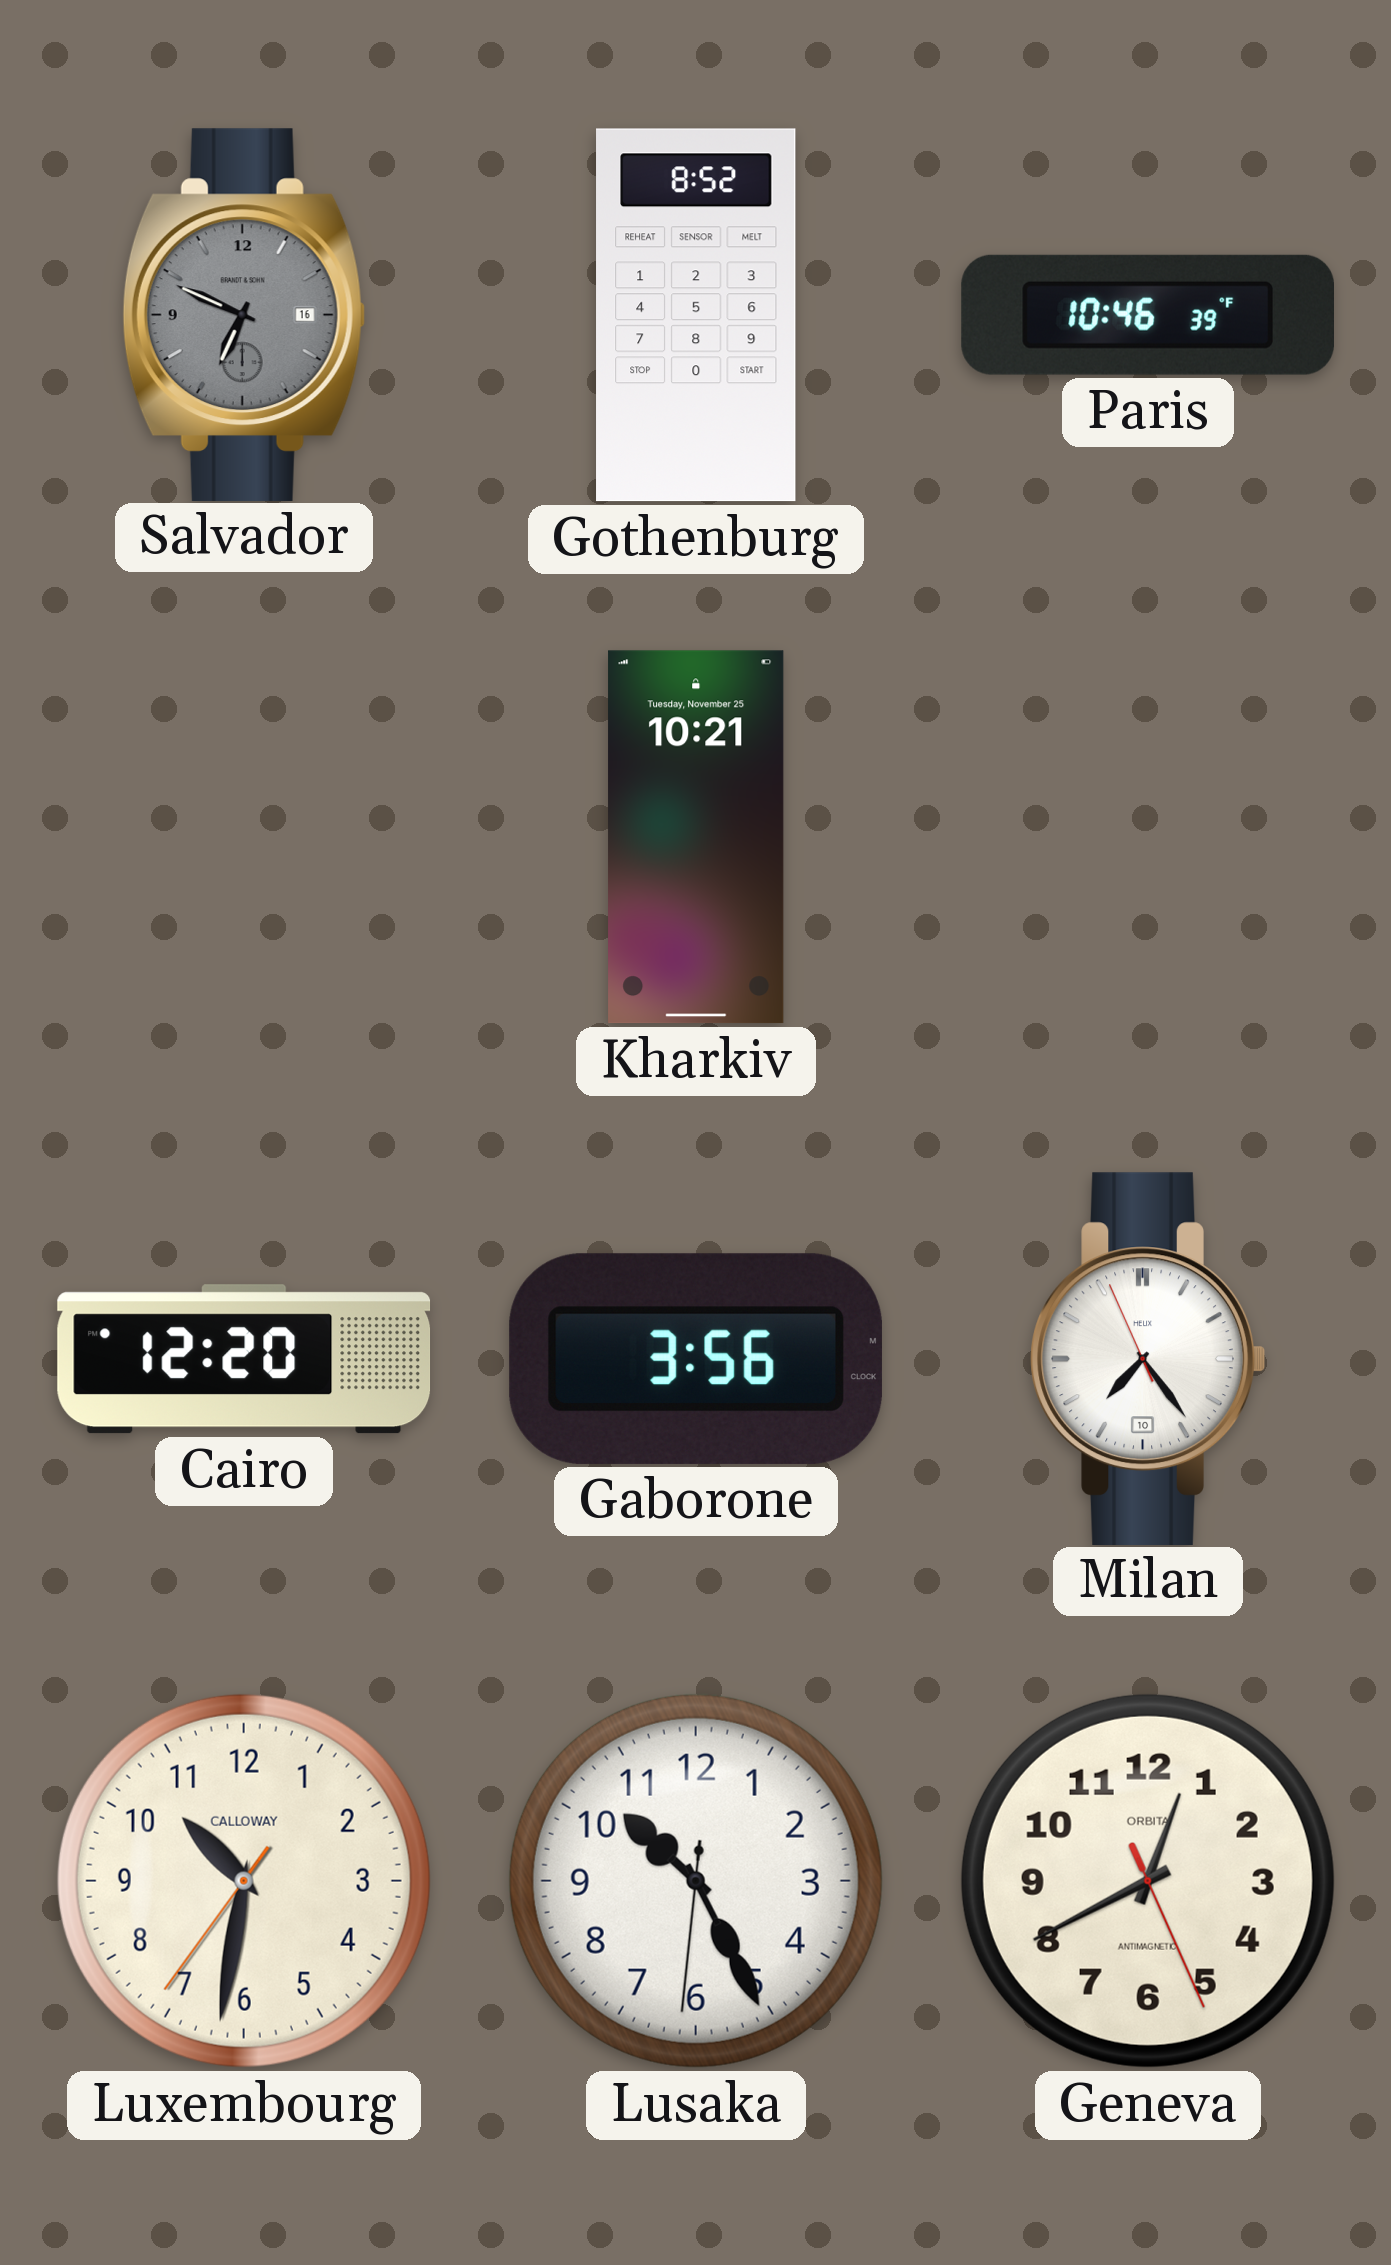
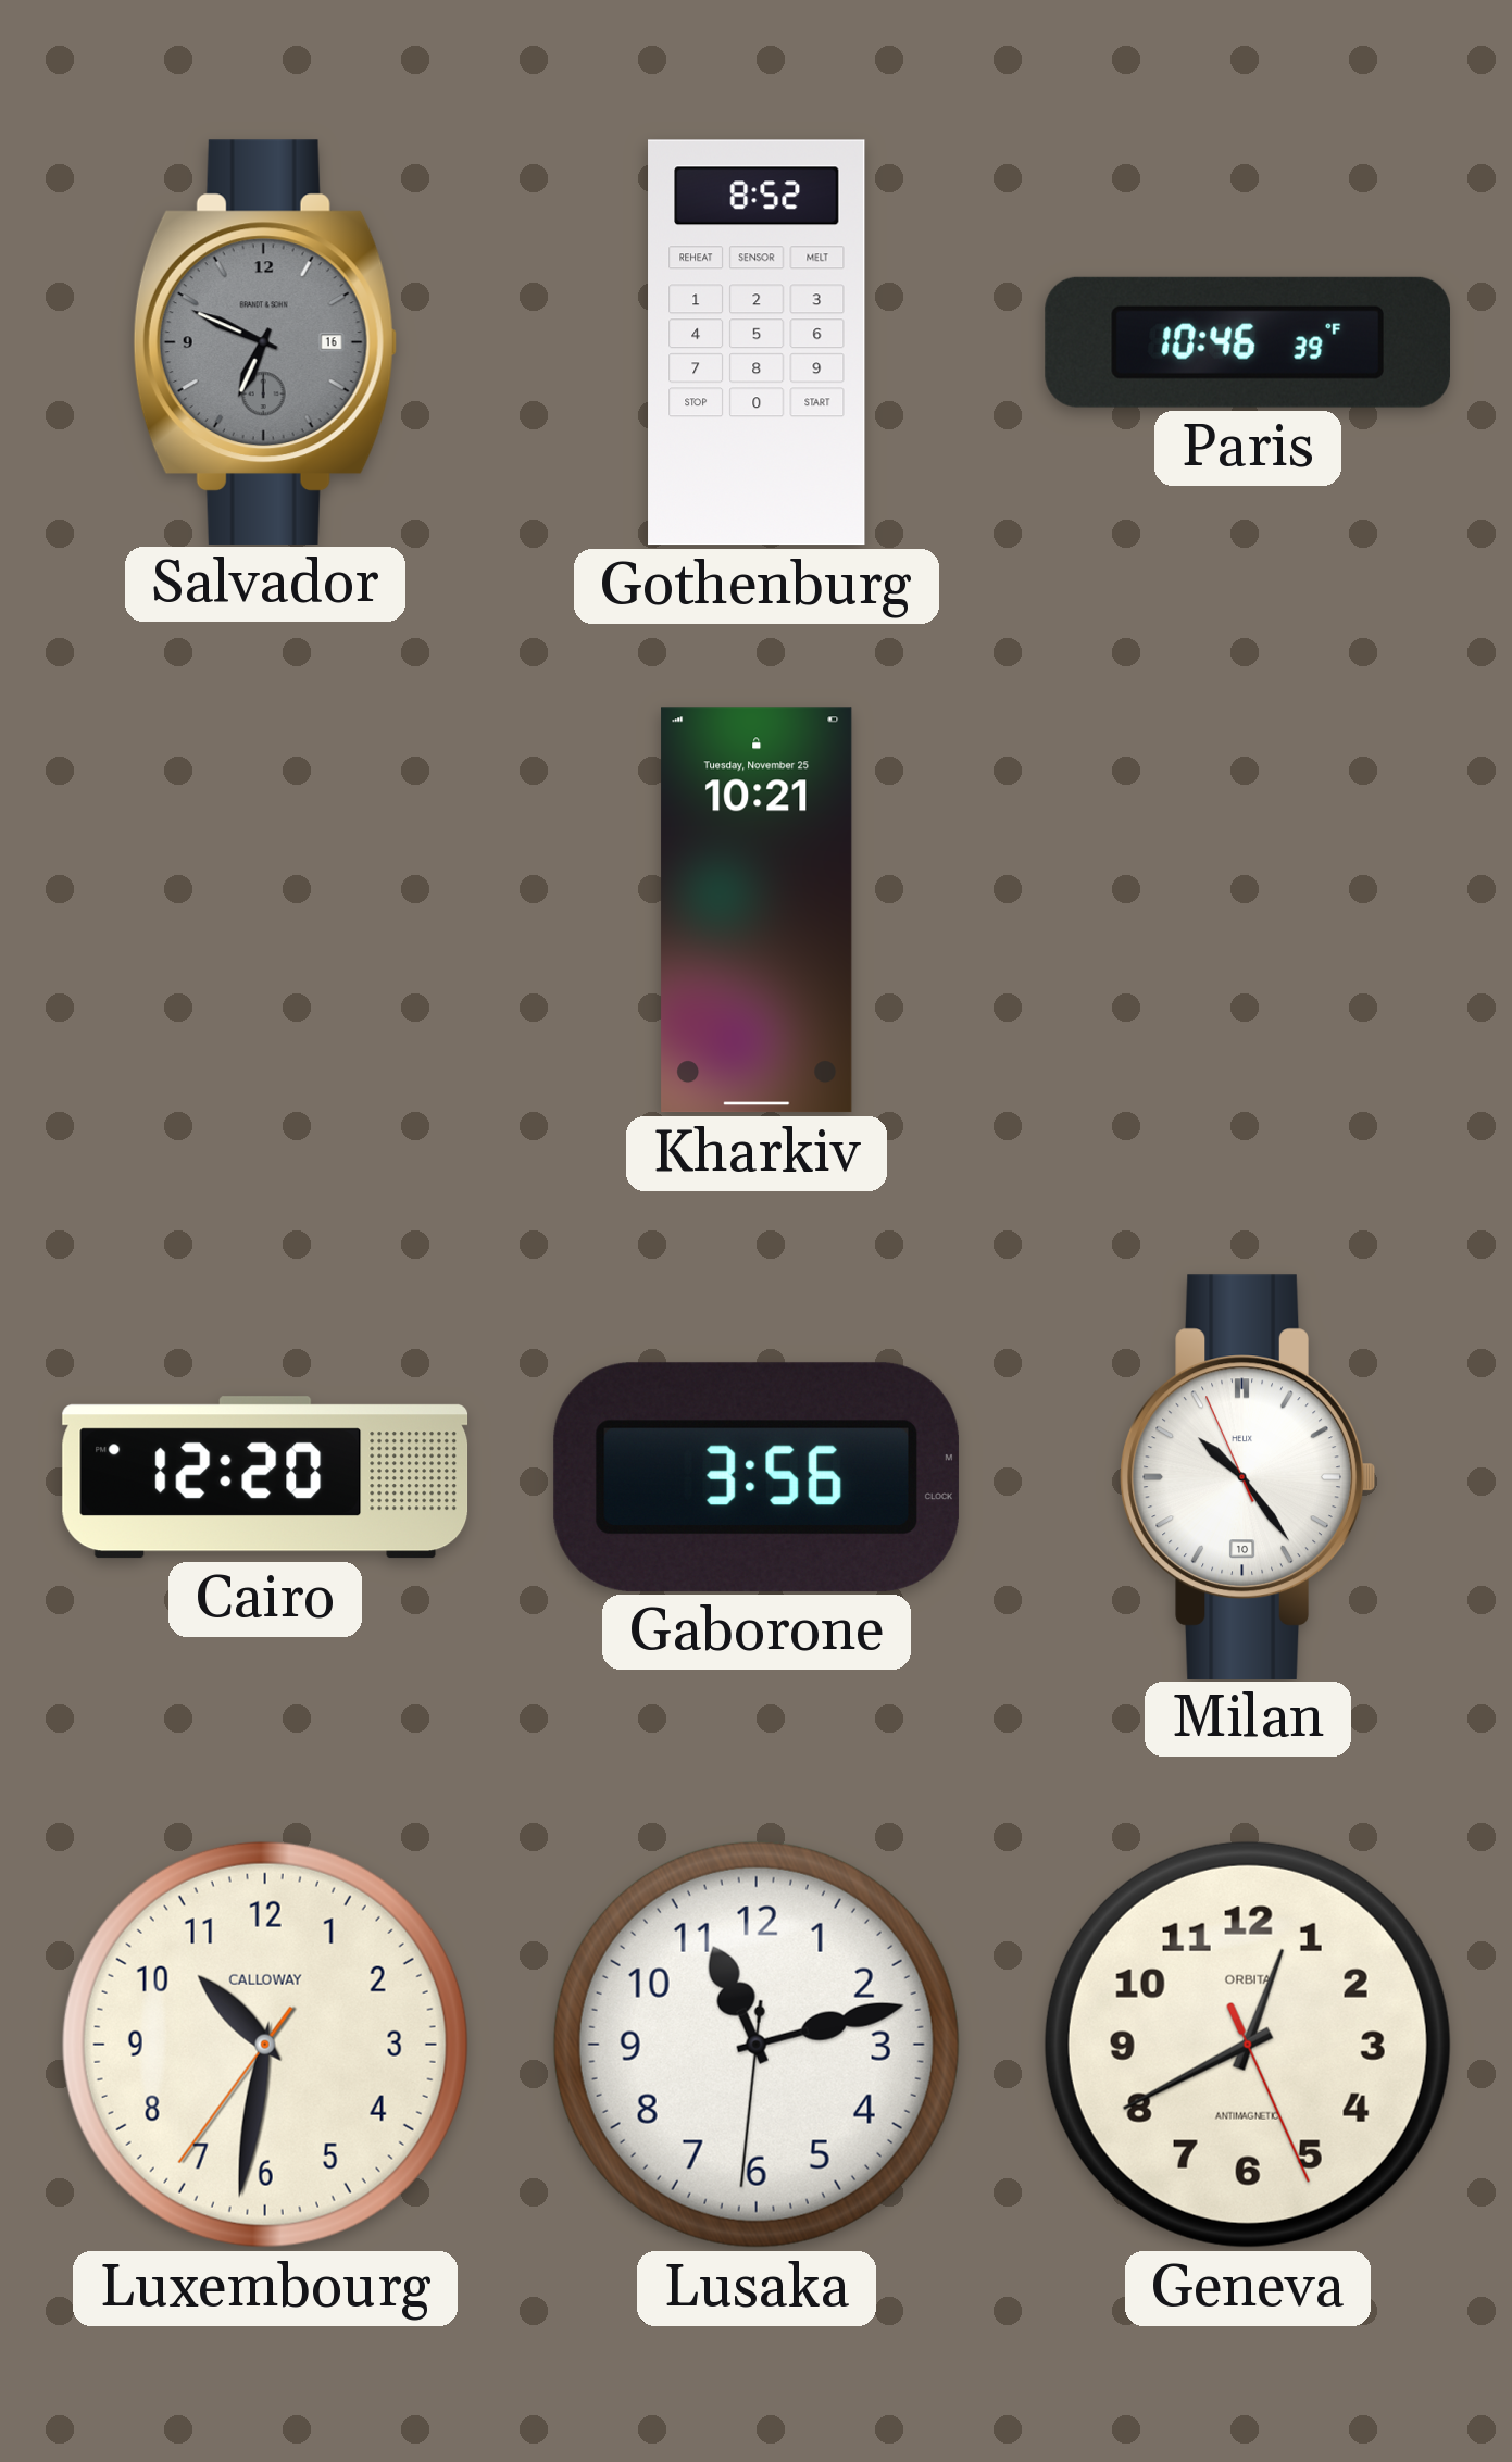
Milan: 7:23 -> 10:23
Lusaka: 10:25 -> 11:12
